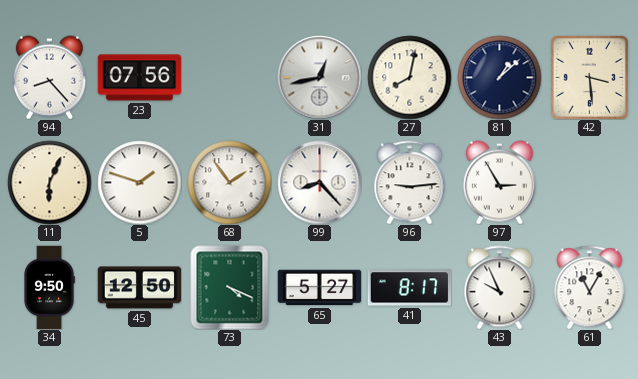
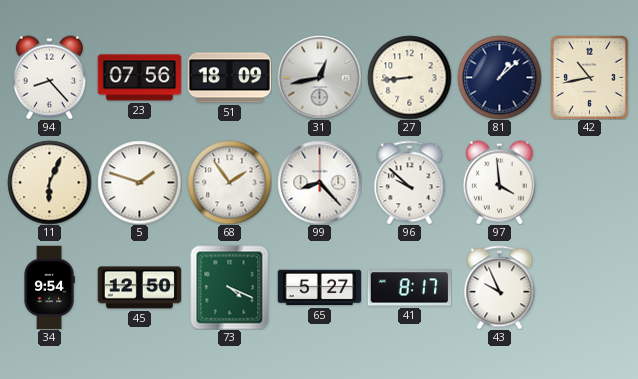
51: none -> 18:09
27: 8:02 -> 8:44
42: 3:29 -> 10:43
96: 9:14 -> 9:52
97: 2:55 -> 3:59
34: 9:50 -> 9:54
61: 11:05 -> none
